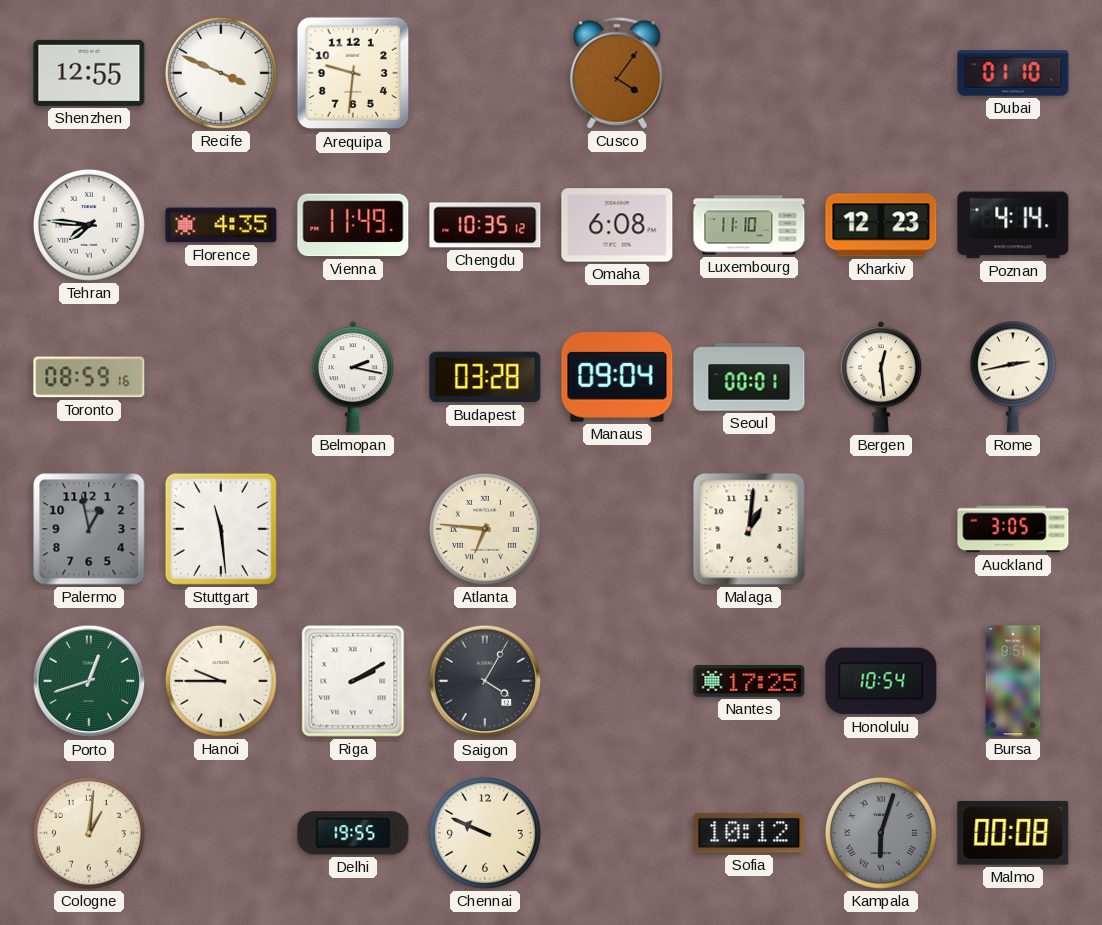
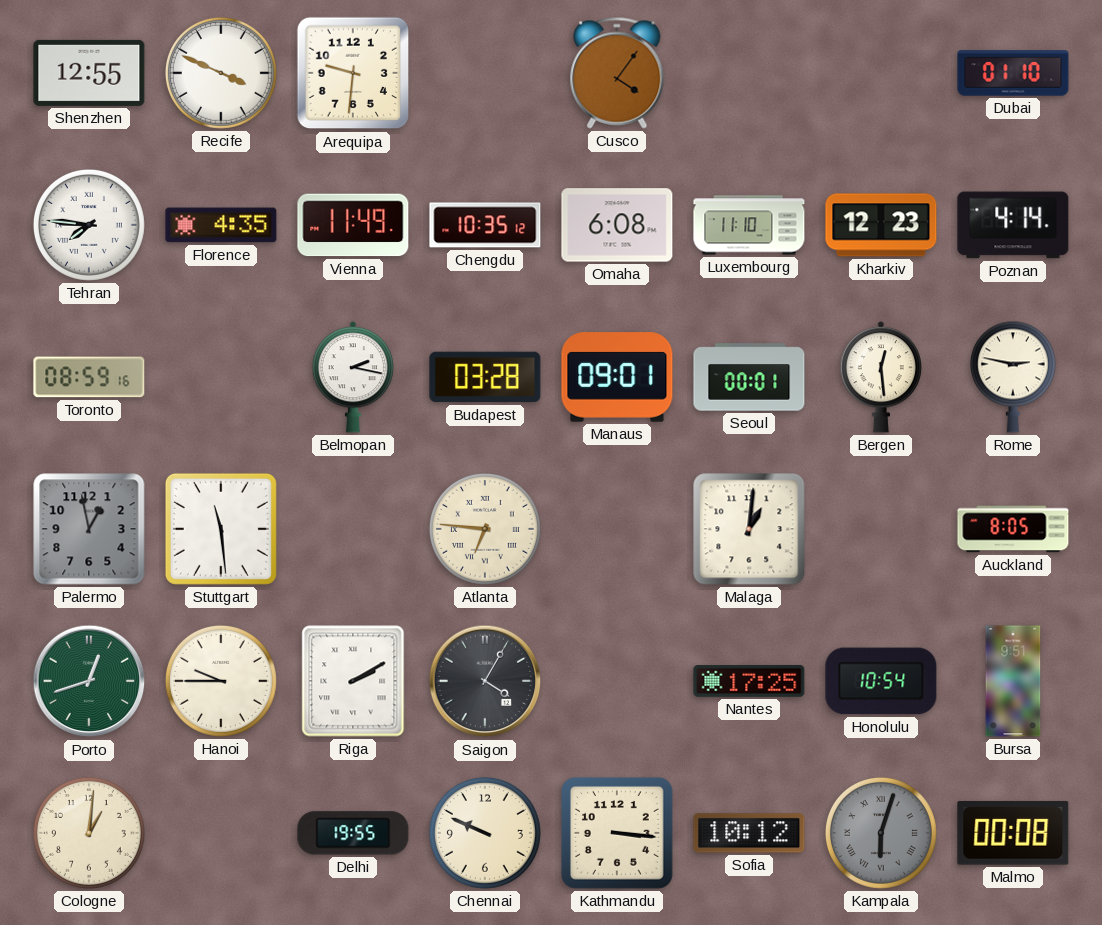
Manaus: 09:04 -> 09:01
Rome: 2:43 -> 2:47
Auckland: 3:05 -> 8:05
Kathmandu: none -> 3:16
